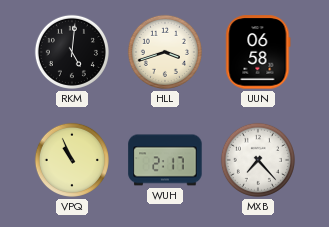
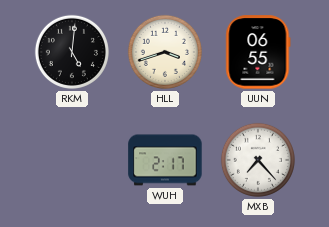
UUN: 06:58 -> 06:55
VPQ: 10:56 -> none
